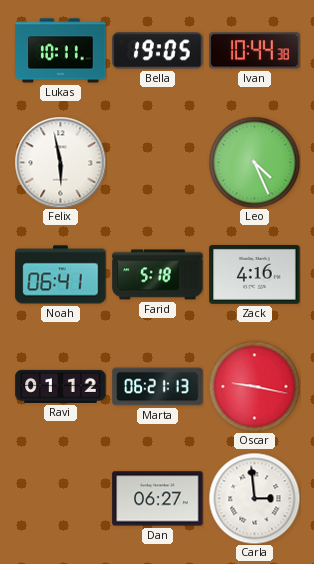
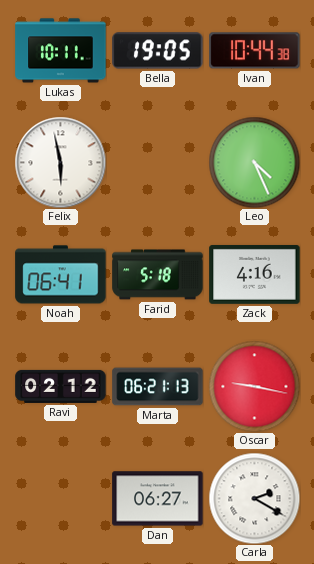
Ravi: 01:12 -> 02:12
Carla: 2:59 -> 2:20
